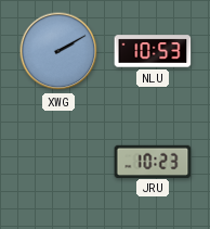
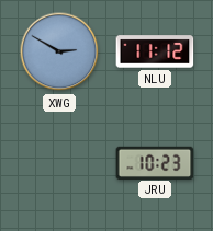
XWG: 2:10 -> 2:50
NLU: 10:53 -> 11:12
